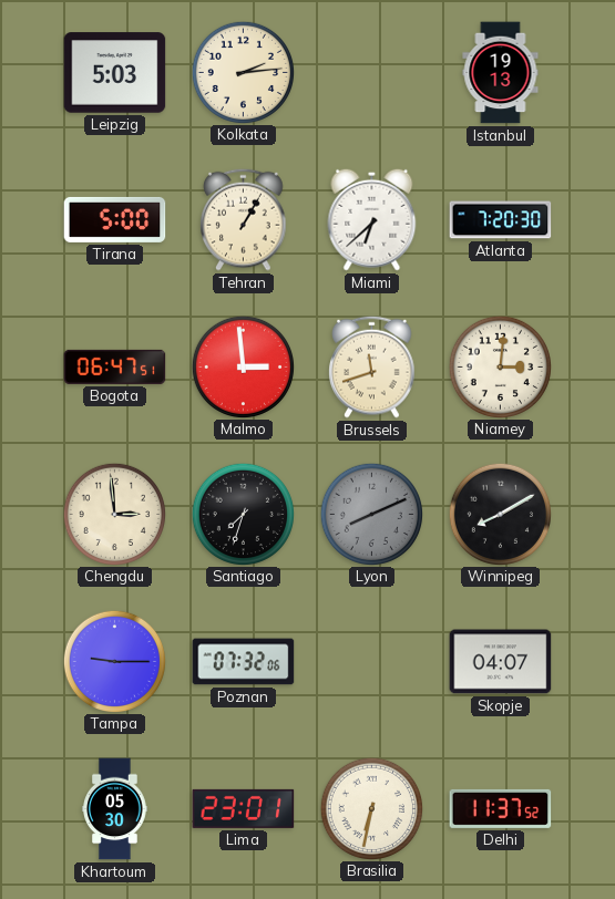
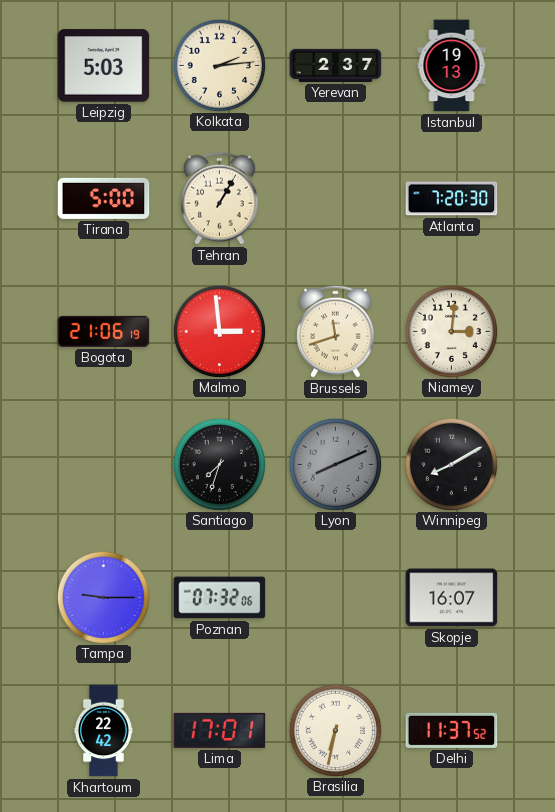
Yerevan: none -> 2:37
Miami: 6:38 -> none
Bogota: 06:47 -> 21:06
Chengdu: 2:59 -> none
Skopje: 04:07 -> 16:07
Khartoum: 05:30 -> 22:42
Lima: 23:01 -> 17:01
